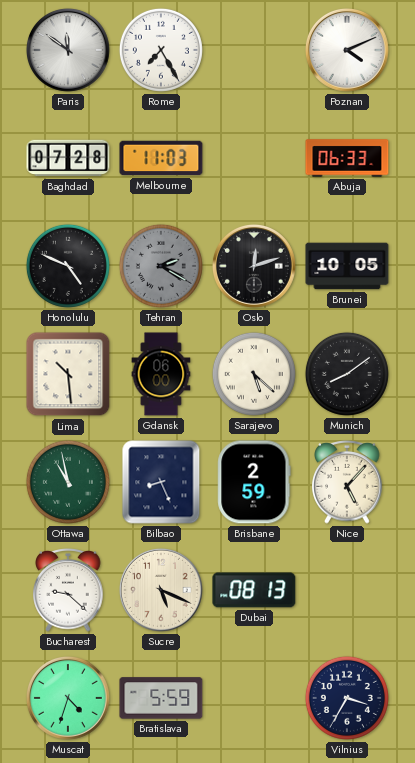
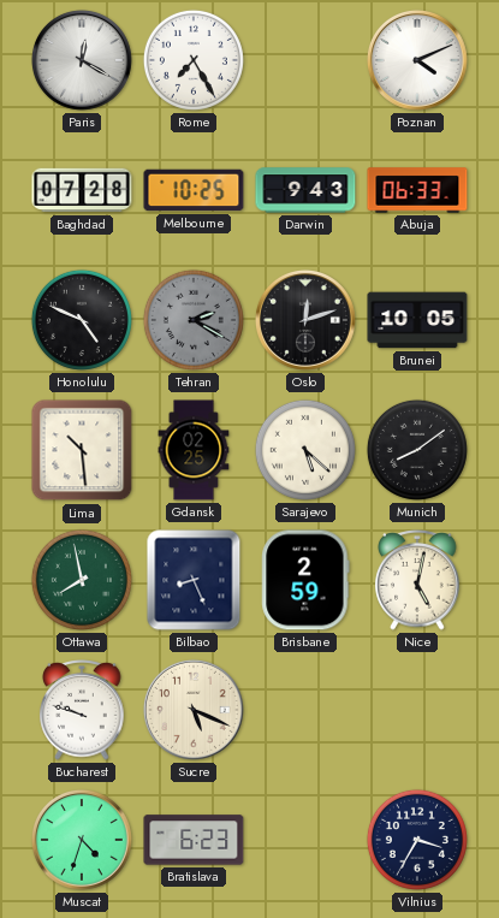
Paris: 11:51 -> 12:20
Melbourne: 11:03 -> 10:25
Darwin: none -> 9:43
Gdansk: 06:00 -> 02:25
Ottawa: 10:58 -> 7:58
Nice: 5:07 -> 5:02
Bucharest: 9:22 -> 9:48
Dubai: 08:13 -> none
Bratislava: 5:59 -> 6:23
